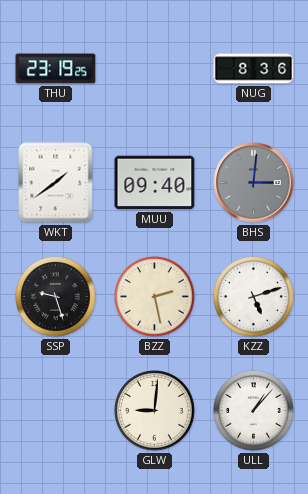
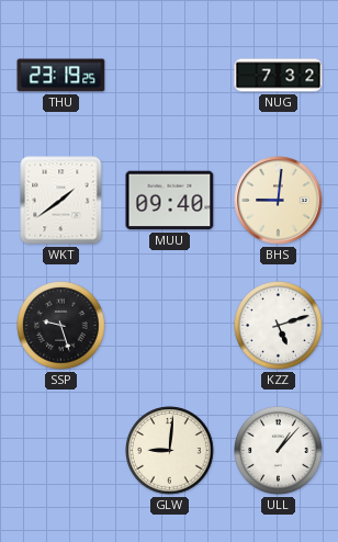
NUG: 8:36 -> 7:32
BHS: 3:01 -> 9:01
BHS dial: grey -> cream
BZZ: 2:28 -> none
